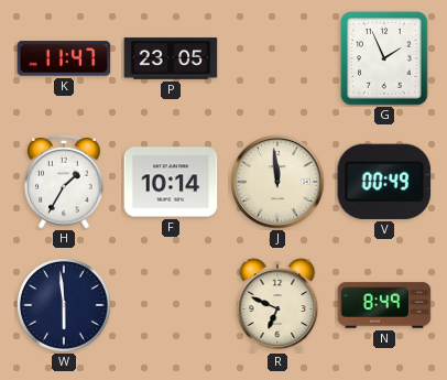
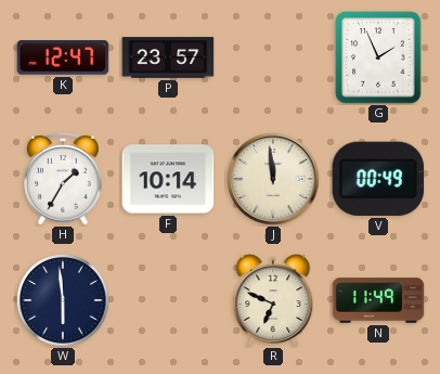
K: 11:47 -> 12:47
P: 23:05 -> 23:57
N: 8:49 -> 11:49
